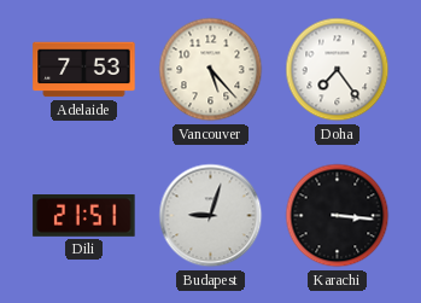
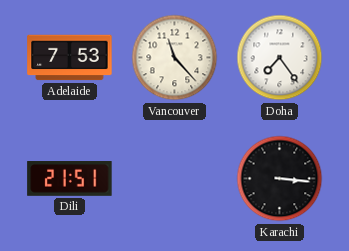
Vancouver: 5:23 -> 11:23
Budapest: 9:03 -> none
